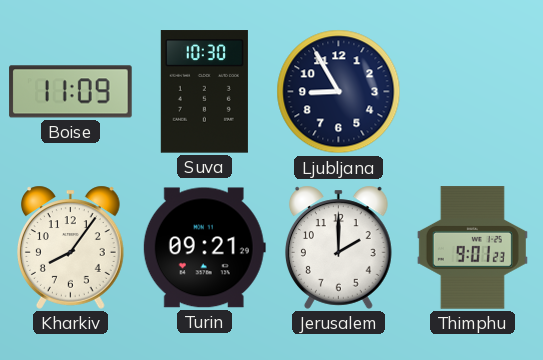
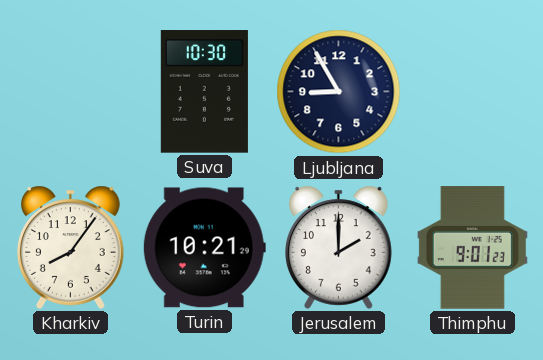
Boise: 11:09 -> none
Turin: 09:21 -> 10:21
